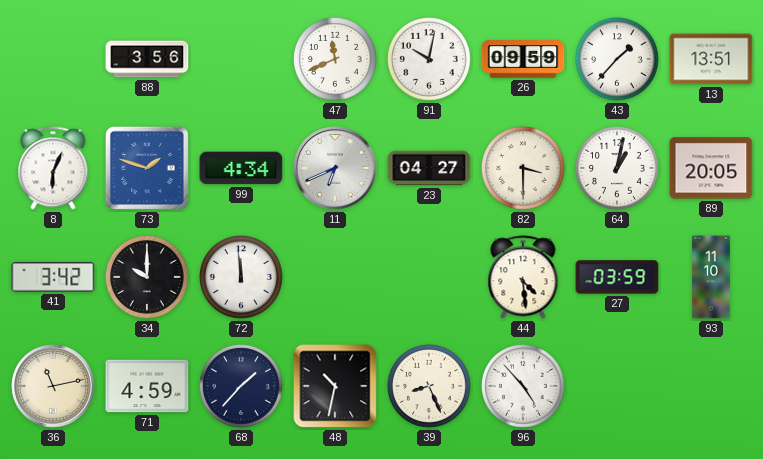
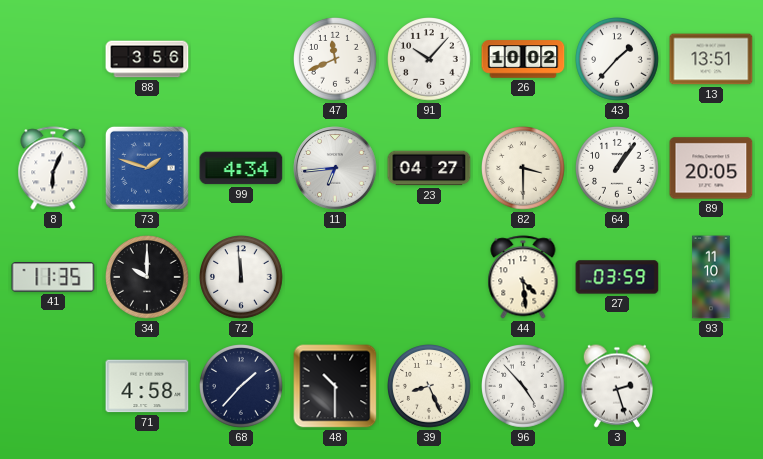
91: 10:02 -> 10:07
26: 09:59 -> 10:02
11: 6:41 -> 6:44
64: 1:02 -> 1:06
41: 3:42 -> 11:35
36: 11:13 -> none
71: 4:59 -> 4:58
48: 10:32 -> 10:30
3: none -> 2:27
